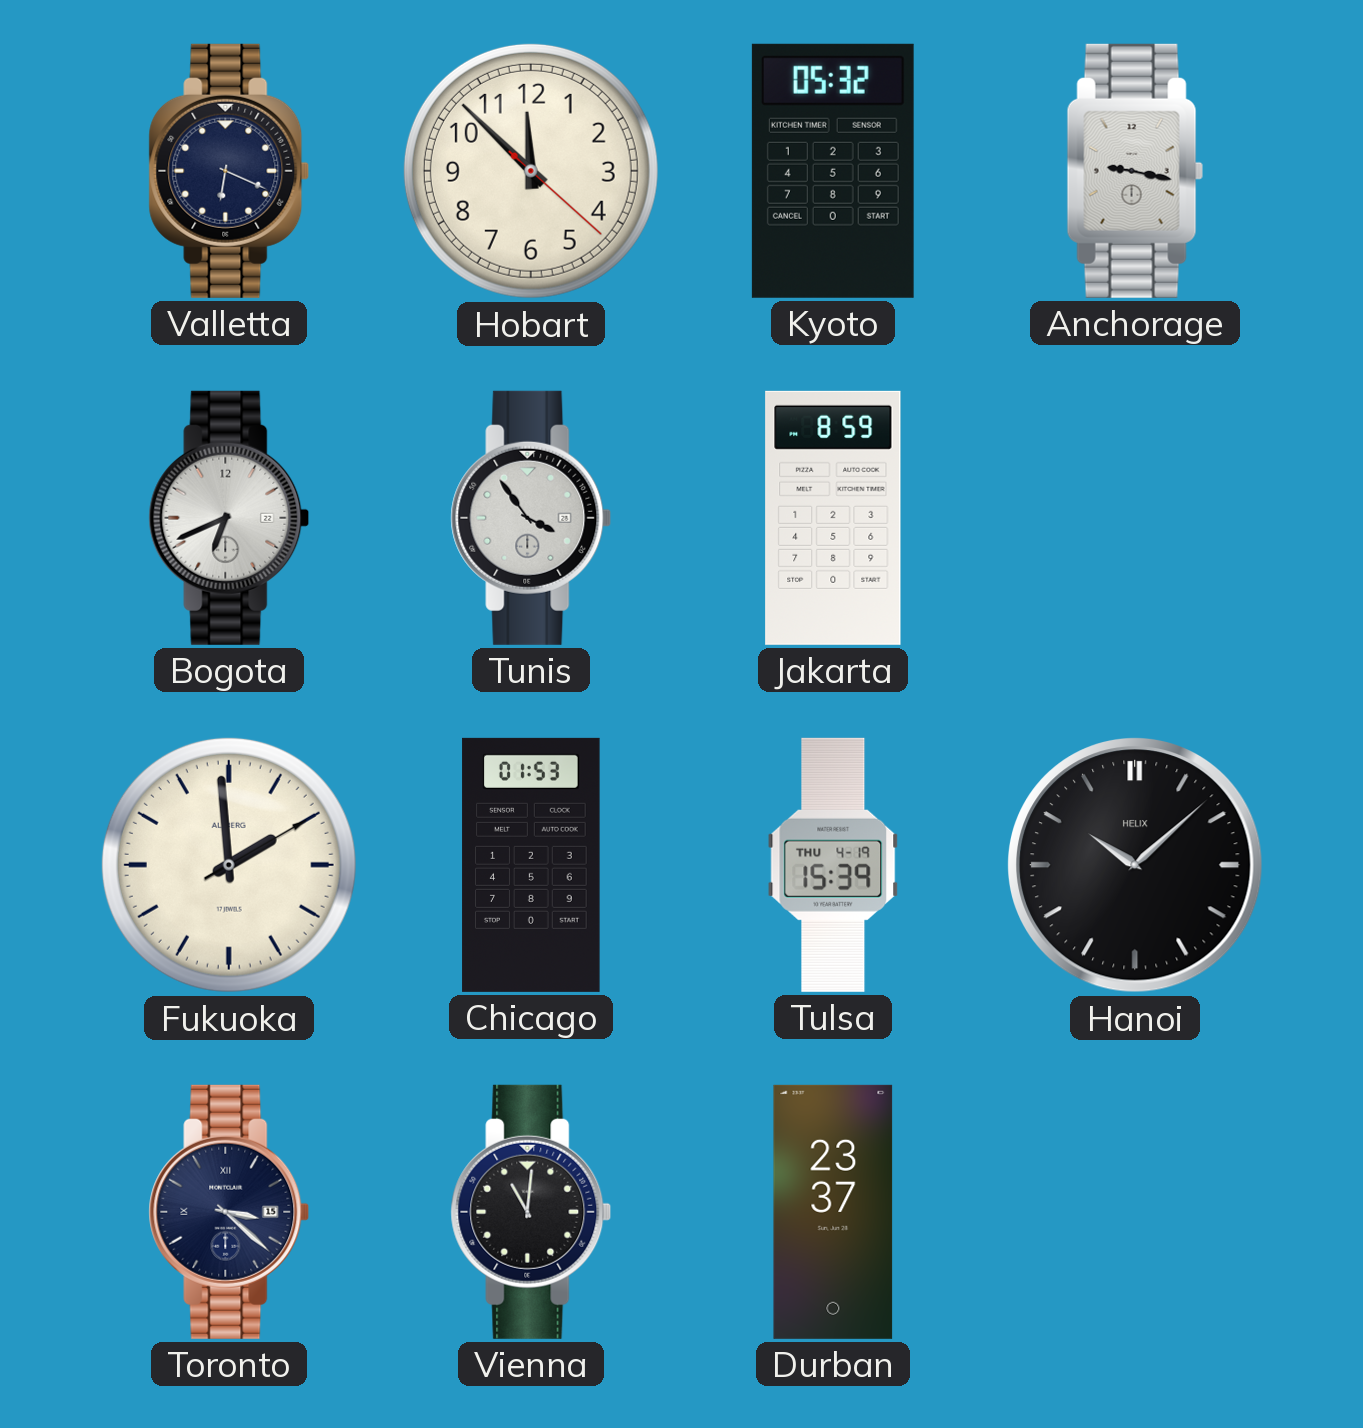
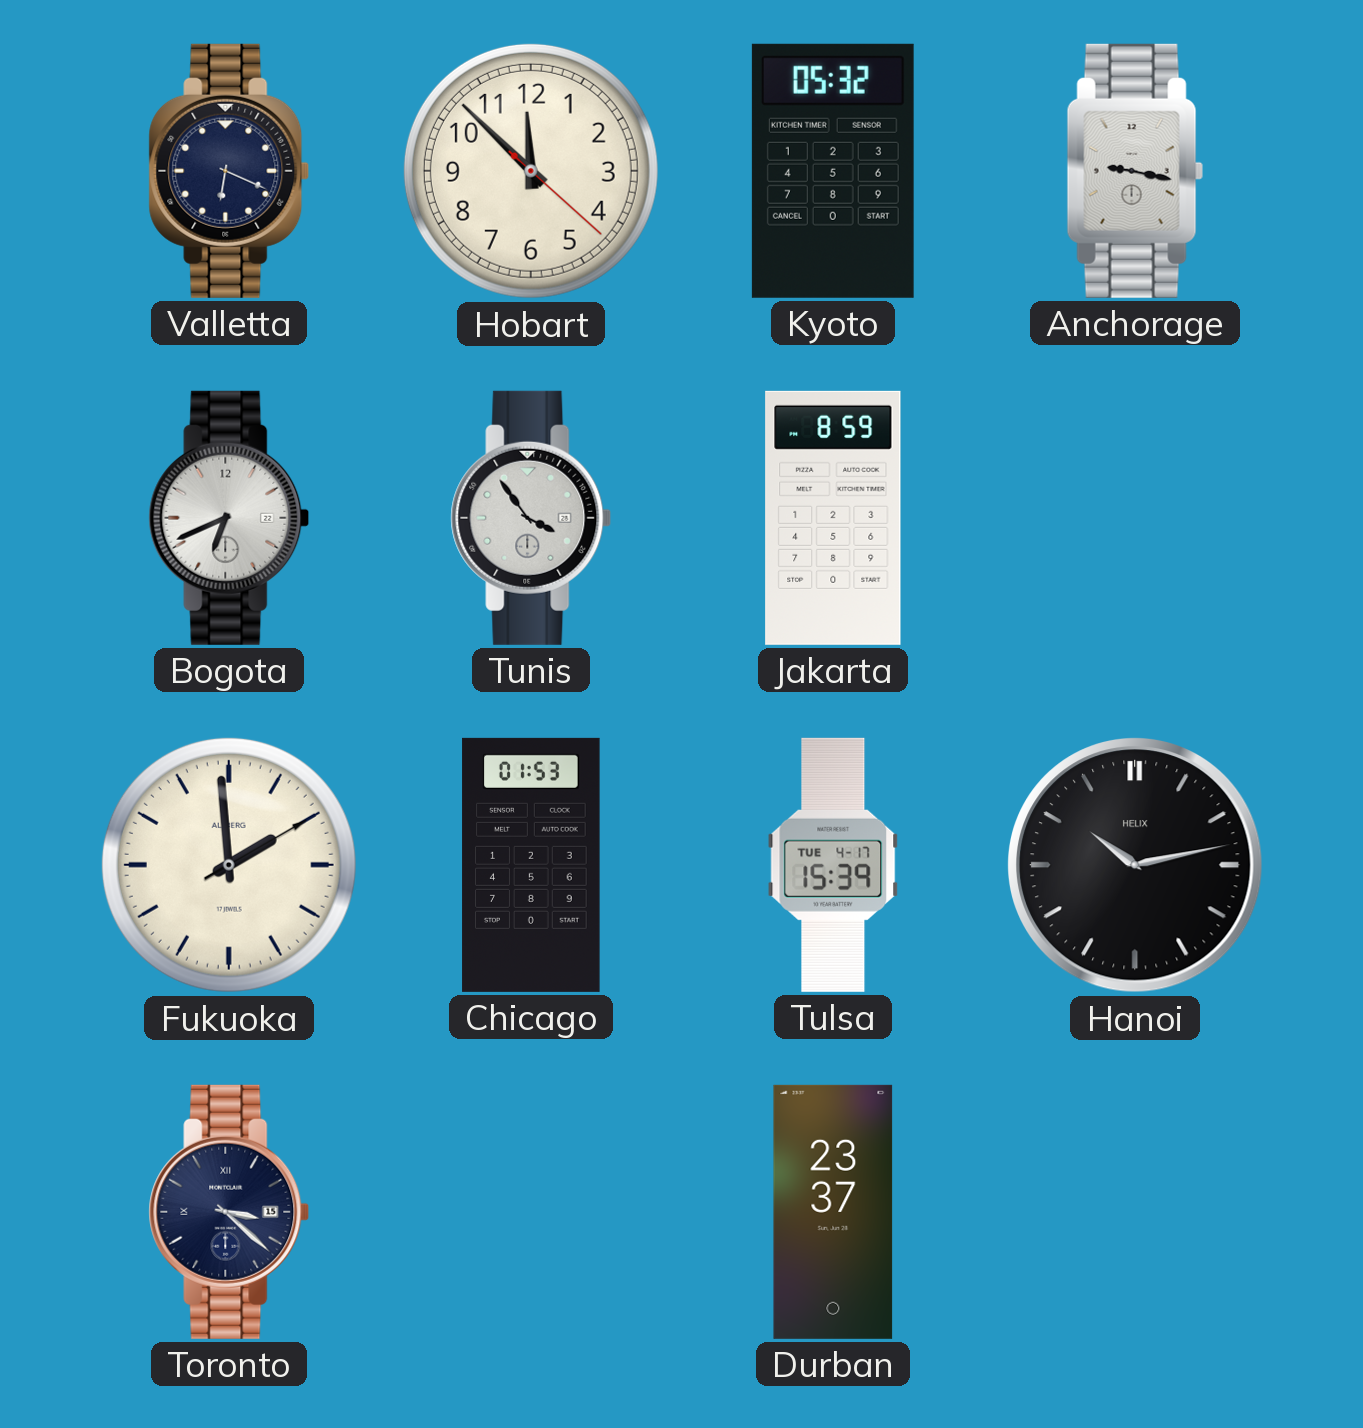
Tulsa date: THU 4-19 -> TUE 4-17
Hanoi: 10:08 -> 10:13
Vienna: 11:01 -> none
